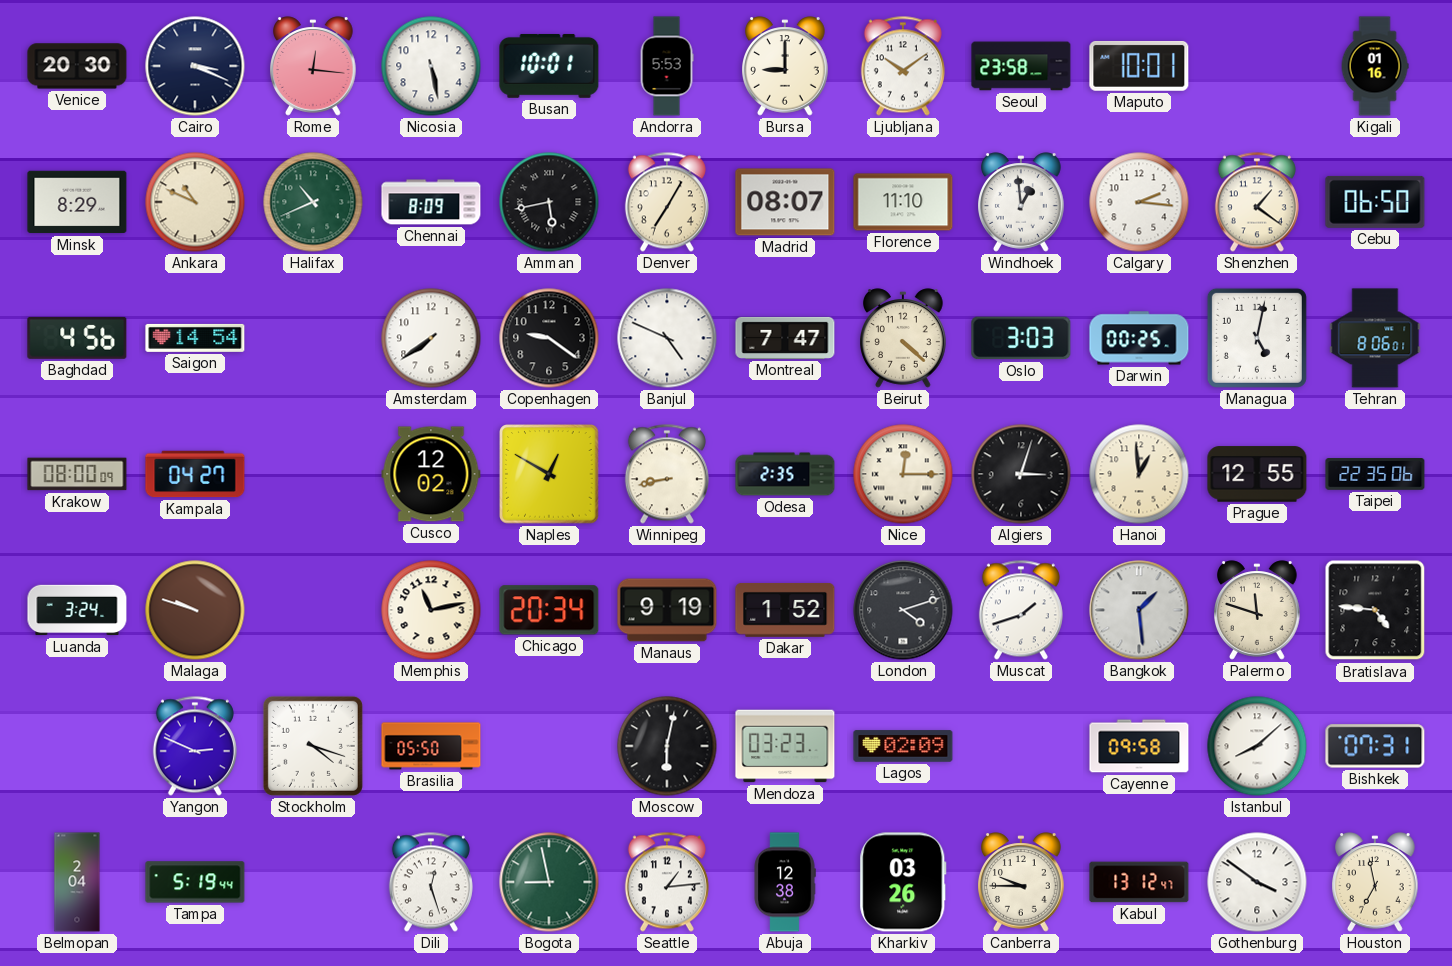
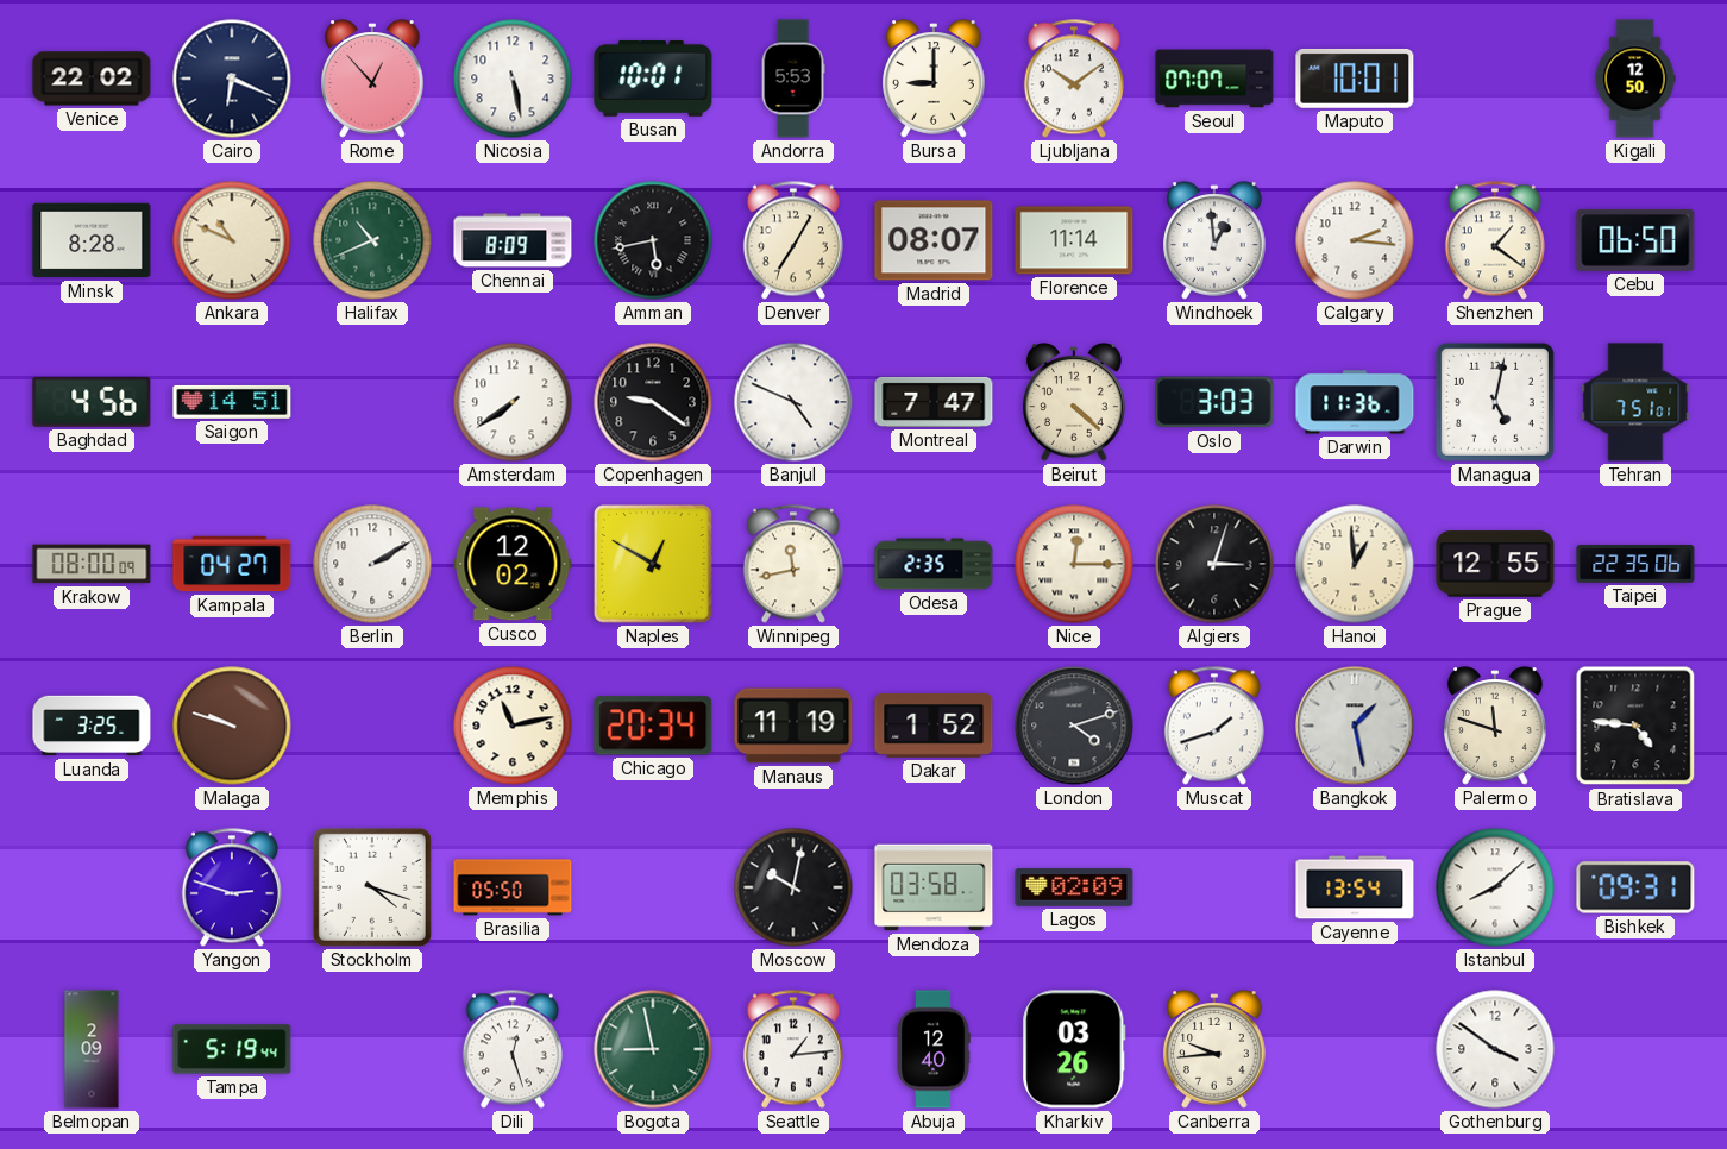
Venice: 20:30 -> 22:02
Cairo: 3:19 -> 6:19
Rome: 12:16 -> 12:53
Seoul: 23:58 -> 07:07
Kigali: 01:16 -> 12:50
Minsk: 8:29 -> 8:28
Florence: 11:10 -> 11:14
Saigon: 14:54 -> 14:51
Darwin: 00:25 -> 11:36
Tehran: 8:06 -> 7:51
Berlin: none -> 2:10
Winnipeg: 8:43 -> 11:43
Luanda: 3:24 -> 3:25
Manaus: 9:19 -> 11:19
Bangkok: 1:29 -> 1:28
Yangon: 2:49 -> 2:48
Moscow: 6:02 -> 10:02
Mendoza: 03:23 -> 03:58
Cayenne: 09:58 -> 13:54
Bishkek: 07:31 -> 09:31
Belmopan: 2:04 -> 2:09
Abuja: 12:38 -> 12:40
Canberra: 9:45 -> 9:44
Kabul: 13:12 -> none
Houston: 6:58 -> none
